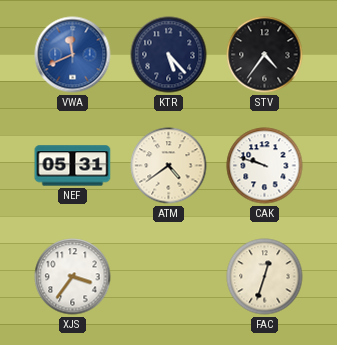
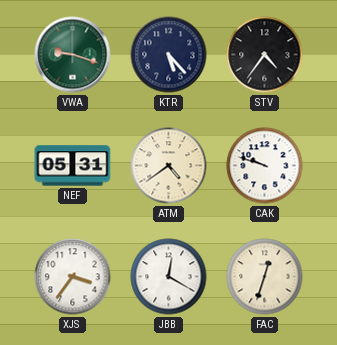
VWA: 11:41 -> 9:18
VWA dial: blue -> green
JBB: none -> 12:20
